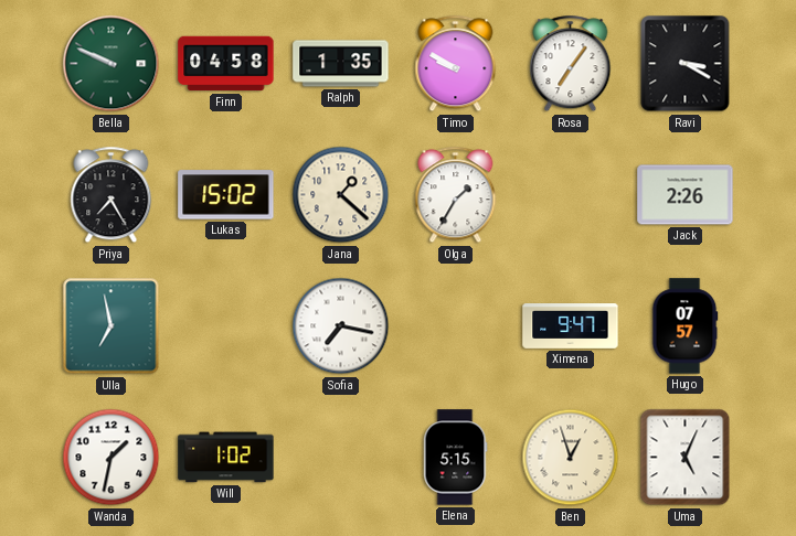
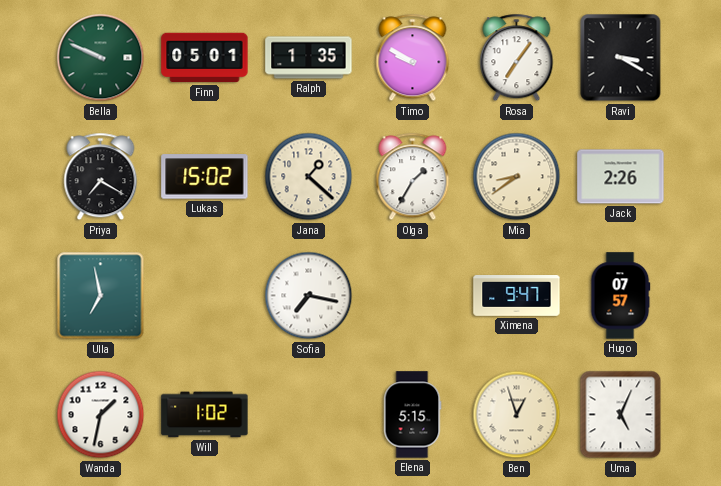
Finn: 04:58 -> 05:01
Priya: 7:25 -> 7:20
Mia: none -> 8:39
